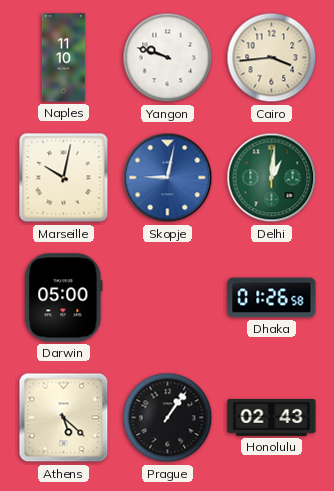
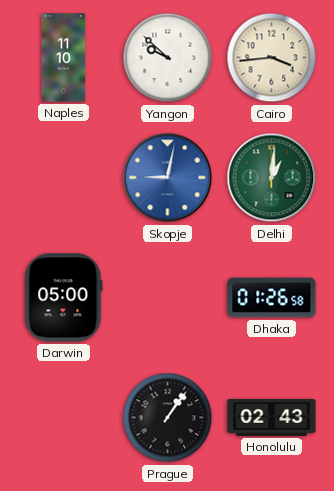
Yangon: 9:48 -> 9:52
Marseille: 10:02 -> none
Athens: 5:22 -> none
